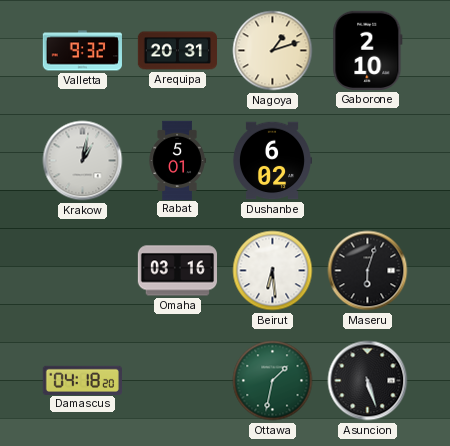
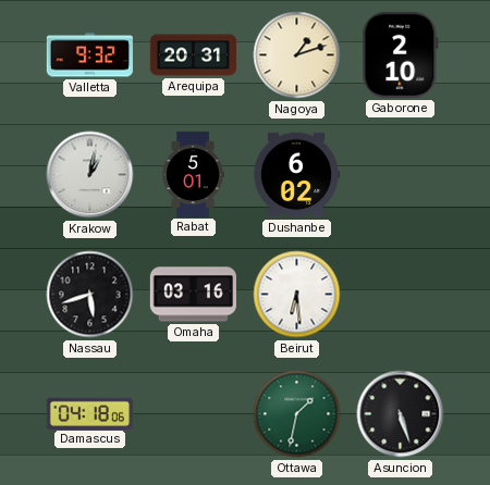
Nassau: none -> 5:42
Maseru: 6:03 -> none
Damascus: 04:18:20 -> 04:18:06
